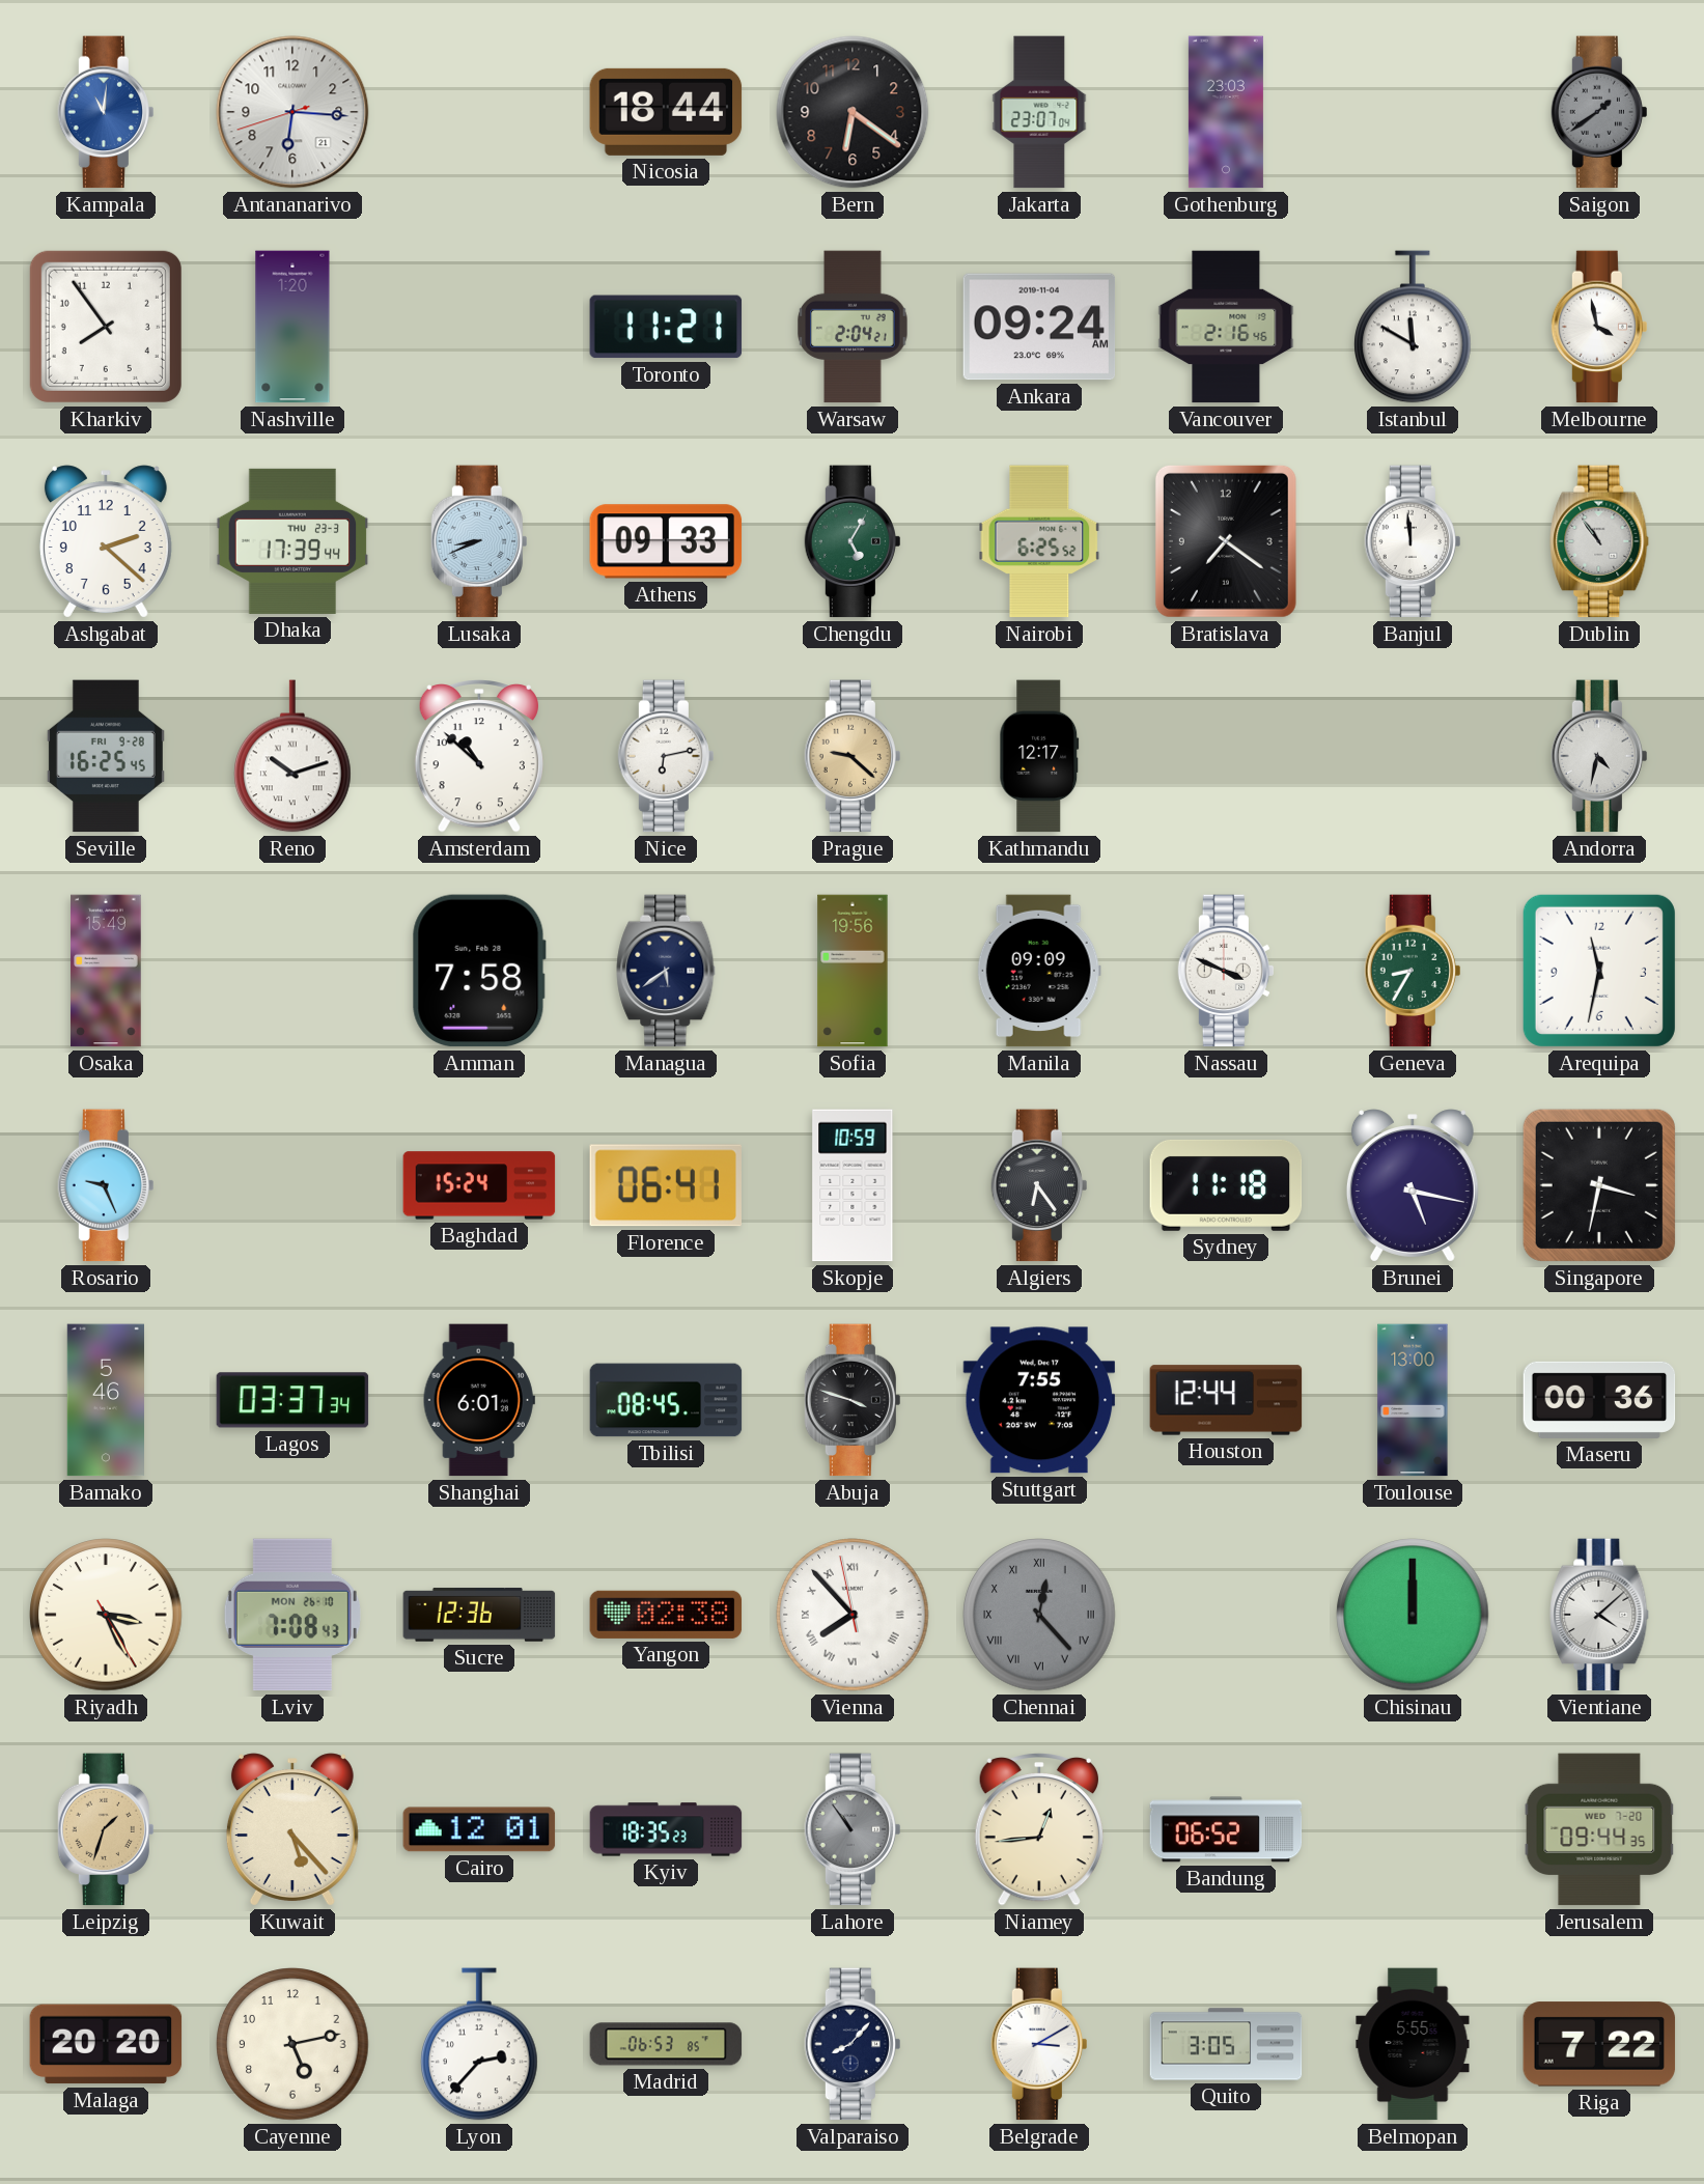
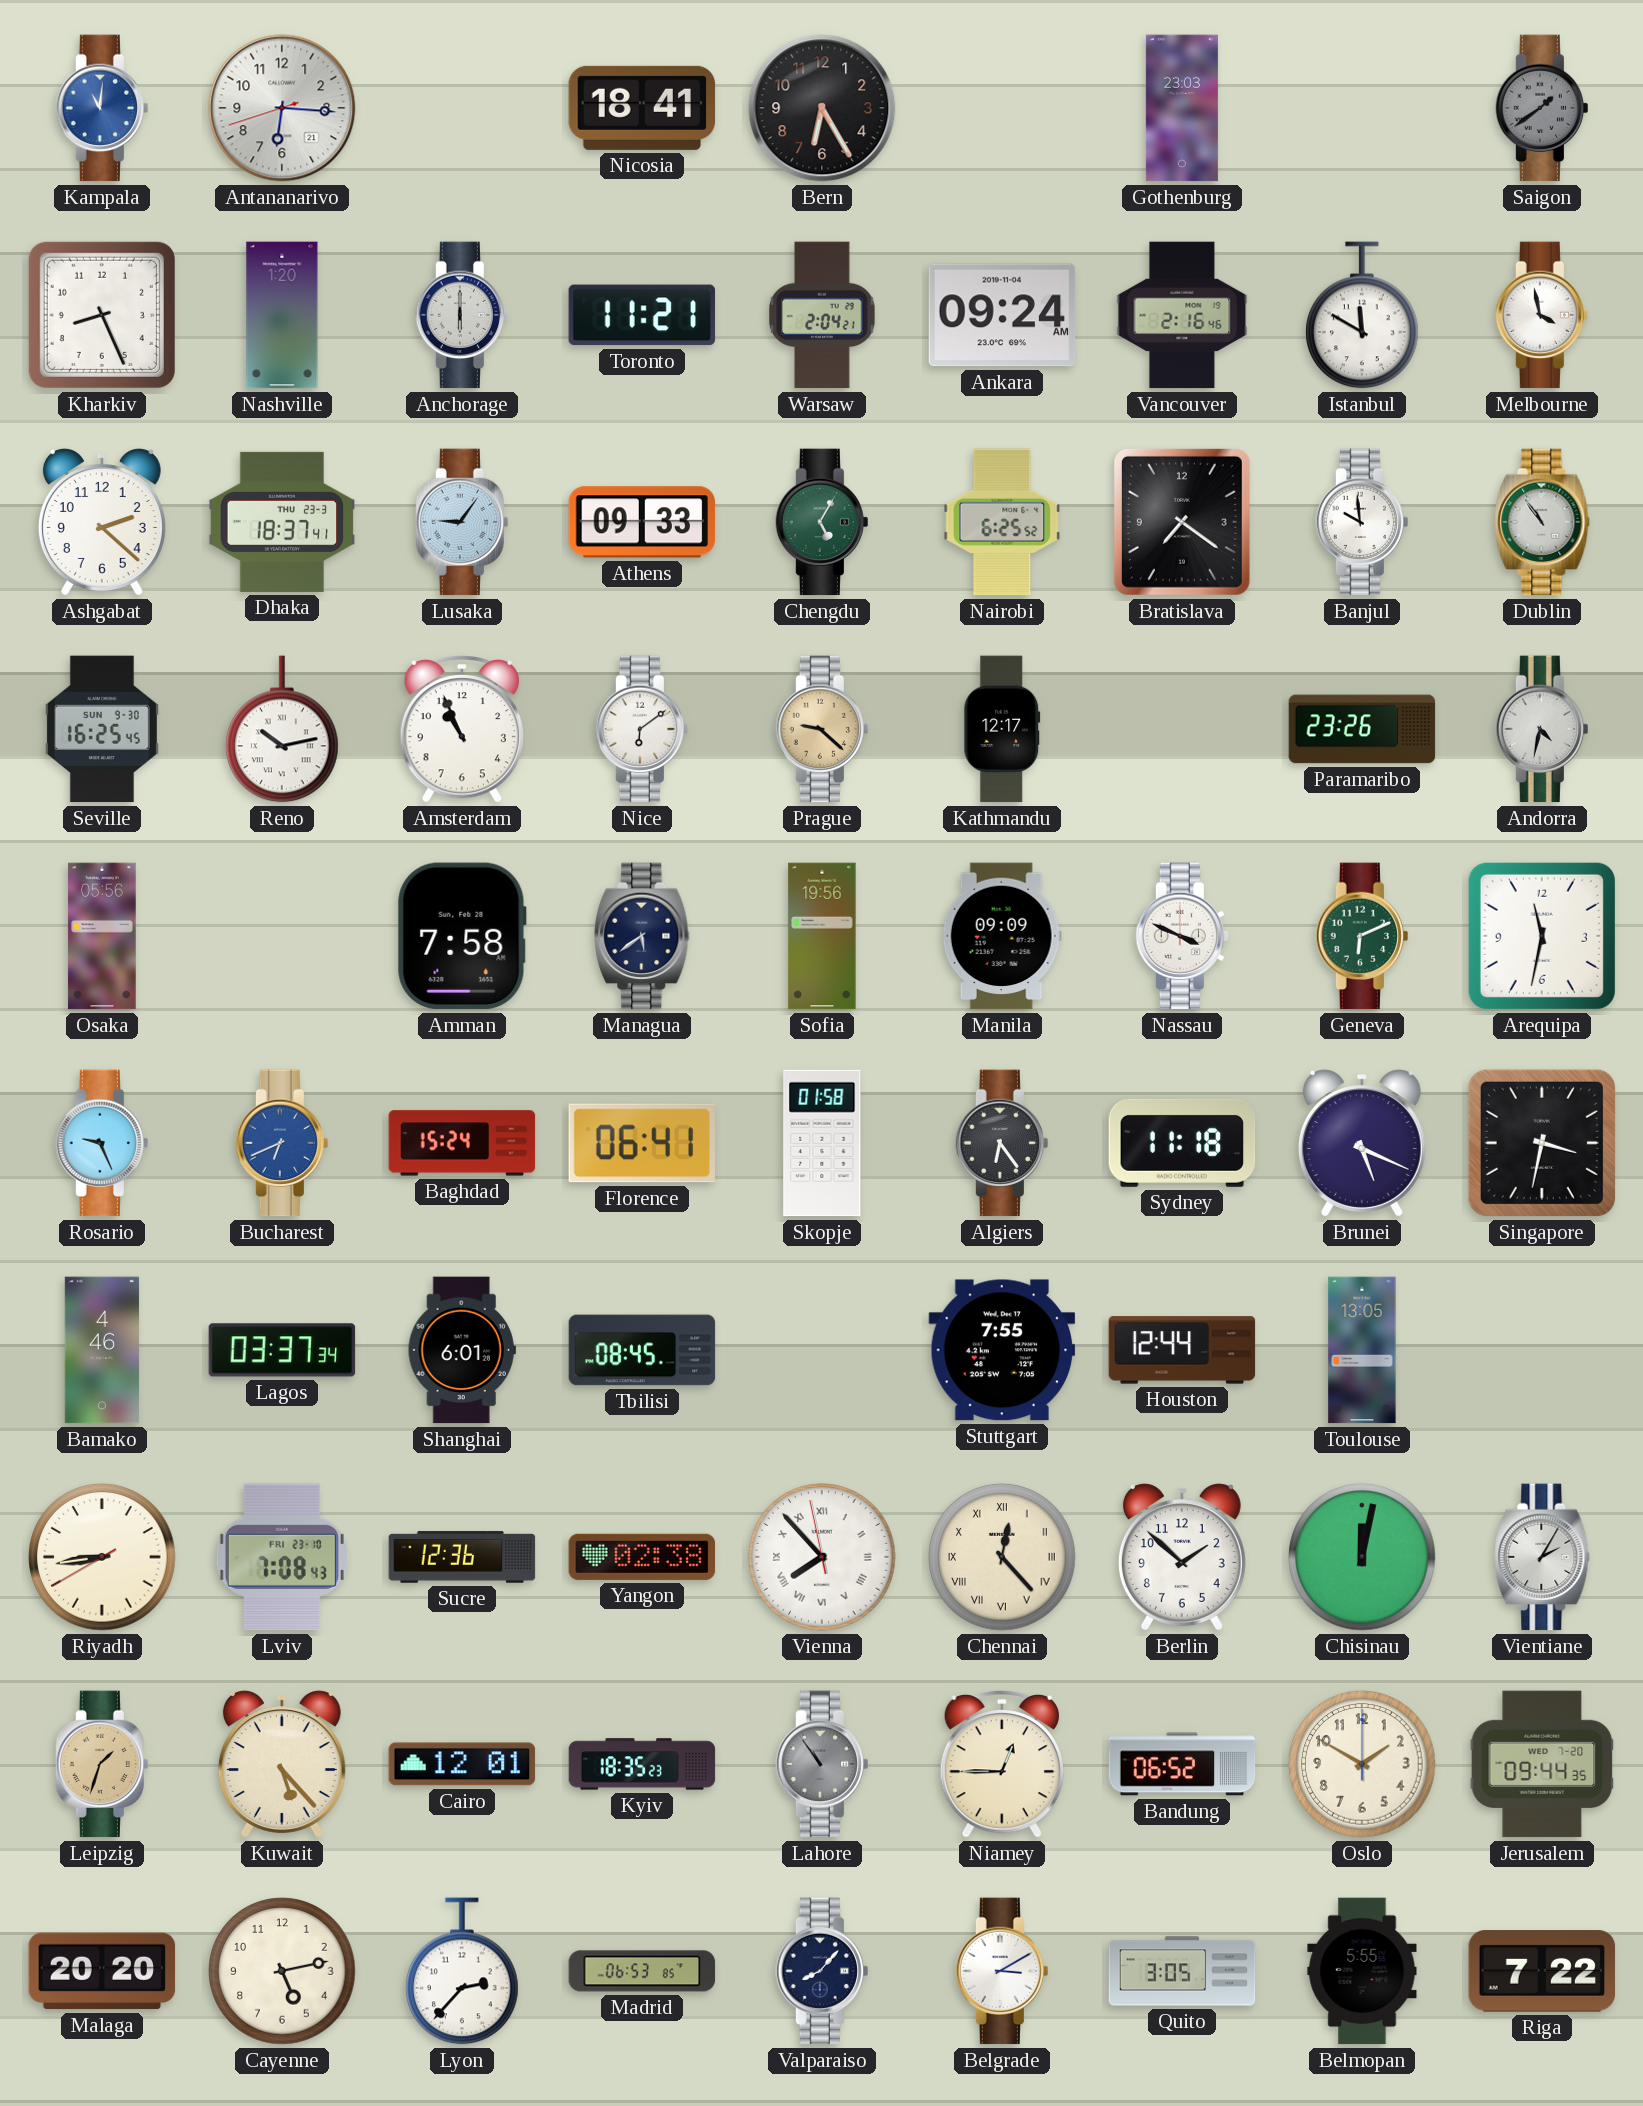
Nicosia: 18:44 -> 18:41
Bern: 6:21 -> 6:25
Jakarta: 23:07 -> none
Kharkiv: 7:54 -> 8:26
Anchorage: none -> 6:00
Dhaka: 17:39 -> 18:37
Lusaka: 8:41 -> 9:06
Banjul: 11:59 -> 9:59
Seville date: FRI 9-28 -> SUN 9-30
Reno: 10:12 -> 10:13
Amsterdam: 10:52 -> 10:56
Nice: 6:13 -> 6:09
Paramaribo: none -> 23:26
Osaka: 15:49 -> 05:56
Geneva: 8:35 -> 6:11
Bucharest: none -> 6:41
Skopje: 10:59 -> 01:58
Brunei: 5:17 -> 5:19
Bamako: 5:46 -> 4:46
Abuja: 3:48 -> none
Toulouse: 13:00 -> 13:05
Maseru: 00:36 -> none
Riyadh: 3:25 -> 8:43
Lviv date: MON 26-10 -> FRI 23-10
Chennai dial: grey -> cream
Berlin: none -> 1:52
Chisinau: 12:00 -> 12:02
Vientiane: 4:08 -> 2:05
Niamey: 12:44 -> 12:45
Oslo: none -> 1:50
